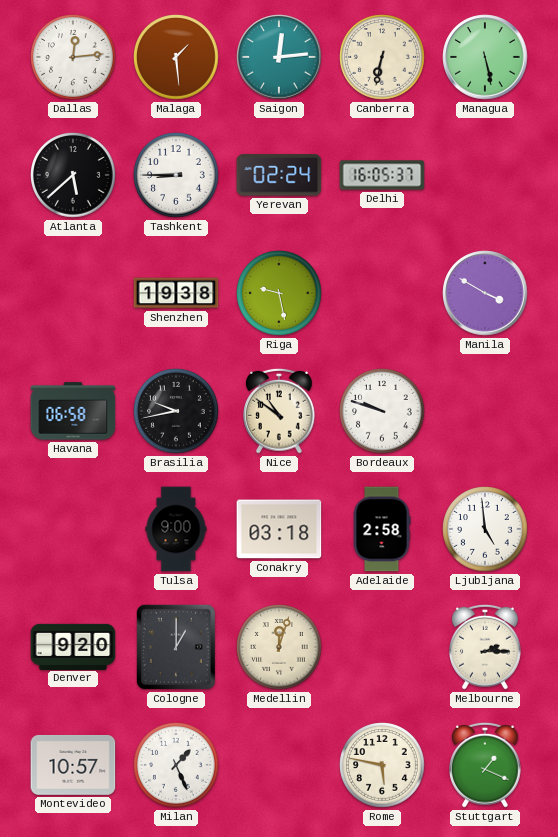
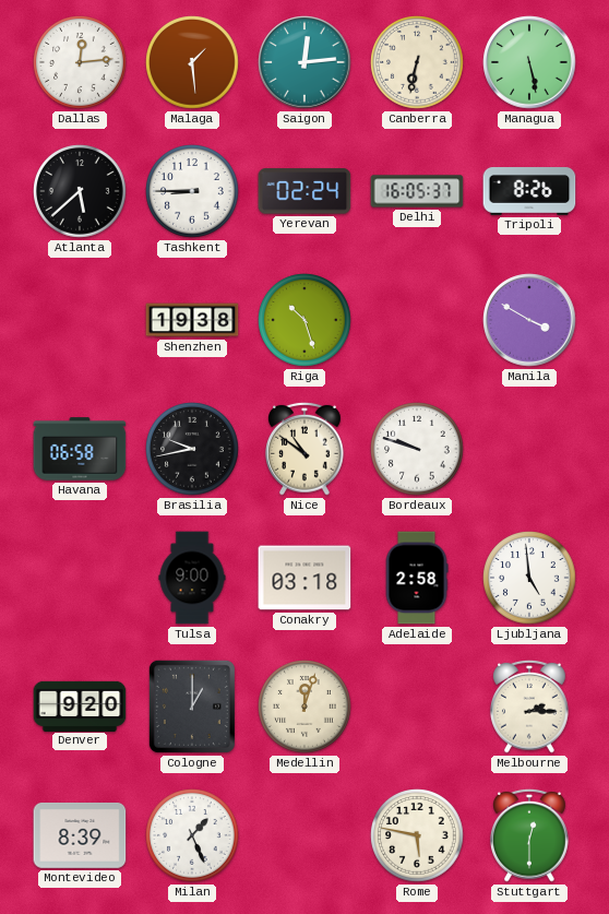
Tripoli: none -> 8:26
Riga: 9:28 -> 10:27
Montevideo: 10:57 -> 8:39
Stuttgart: 1:19 -> 12:30
